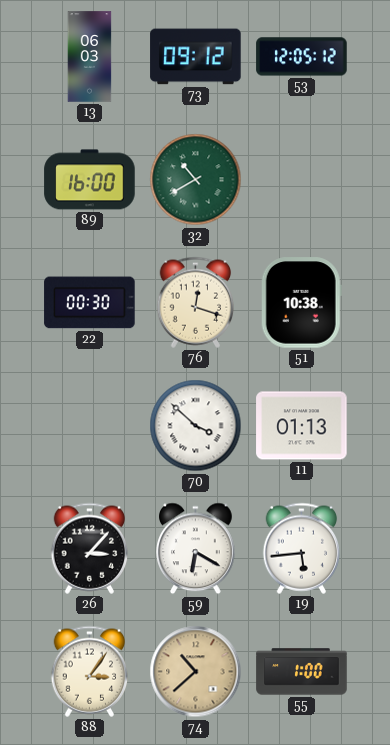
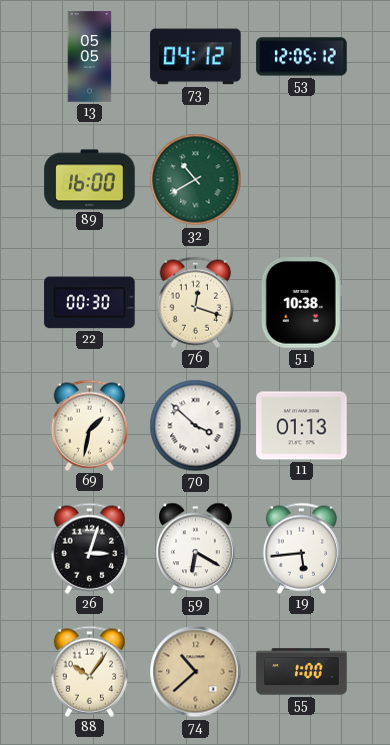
13: 06:03 -> 05:05
73: 09:12 -> 04:12
69: none -> 1:32
26: 3:07 -> 3:03
88: 3:06 -> 10:06
